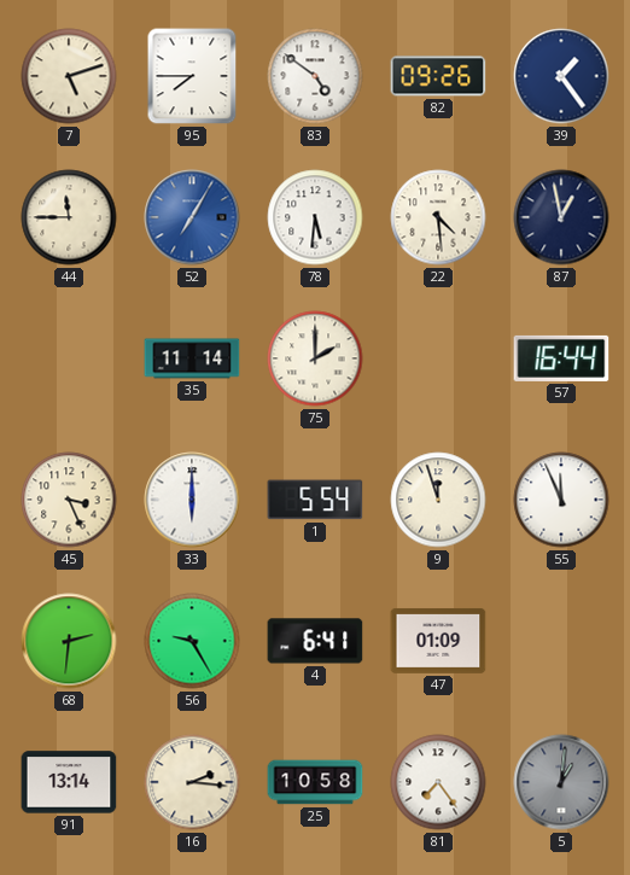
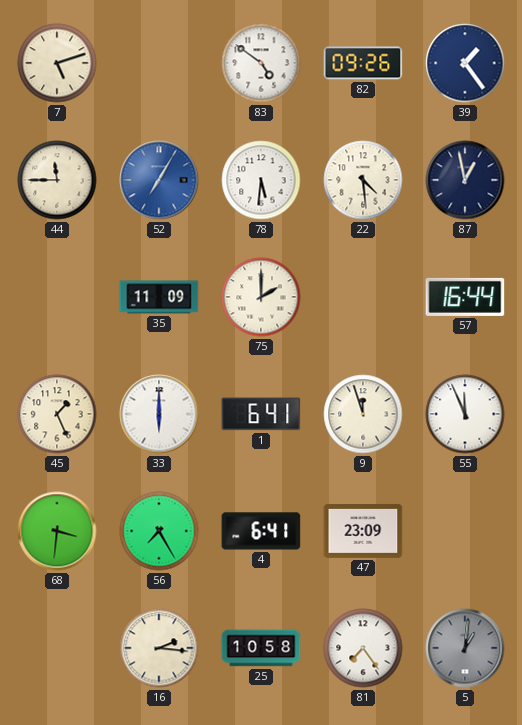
95: 7:45 -> none
35: 11:14 -> 11:09
45: 3:26 -> 1:26
1: 5:54 -> 6:41
68: 2:31 -> 3:31
56: 9:25 -> 7:25
47: 01:09 -> 23:09
91: 13:14 -> none
